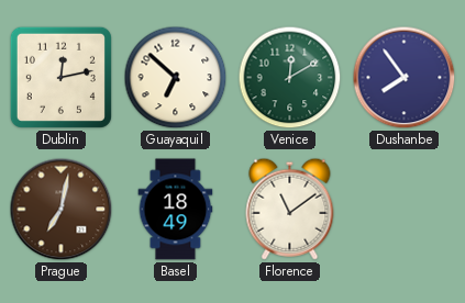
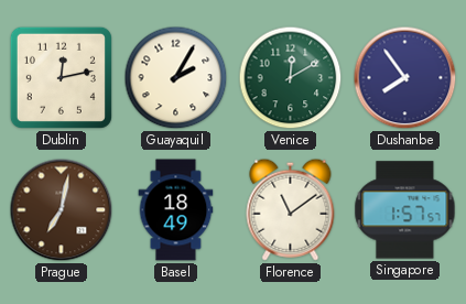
Guayaquil: 6:52 -> 2:05
Singapore: none -> 1:57
